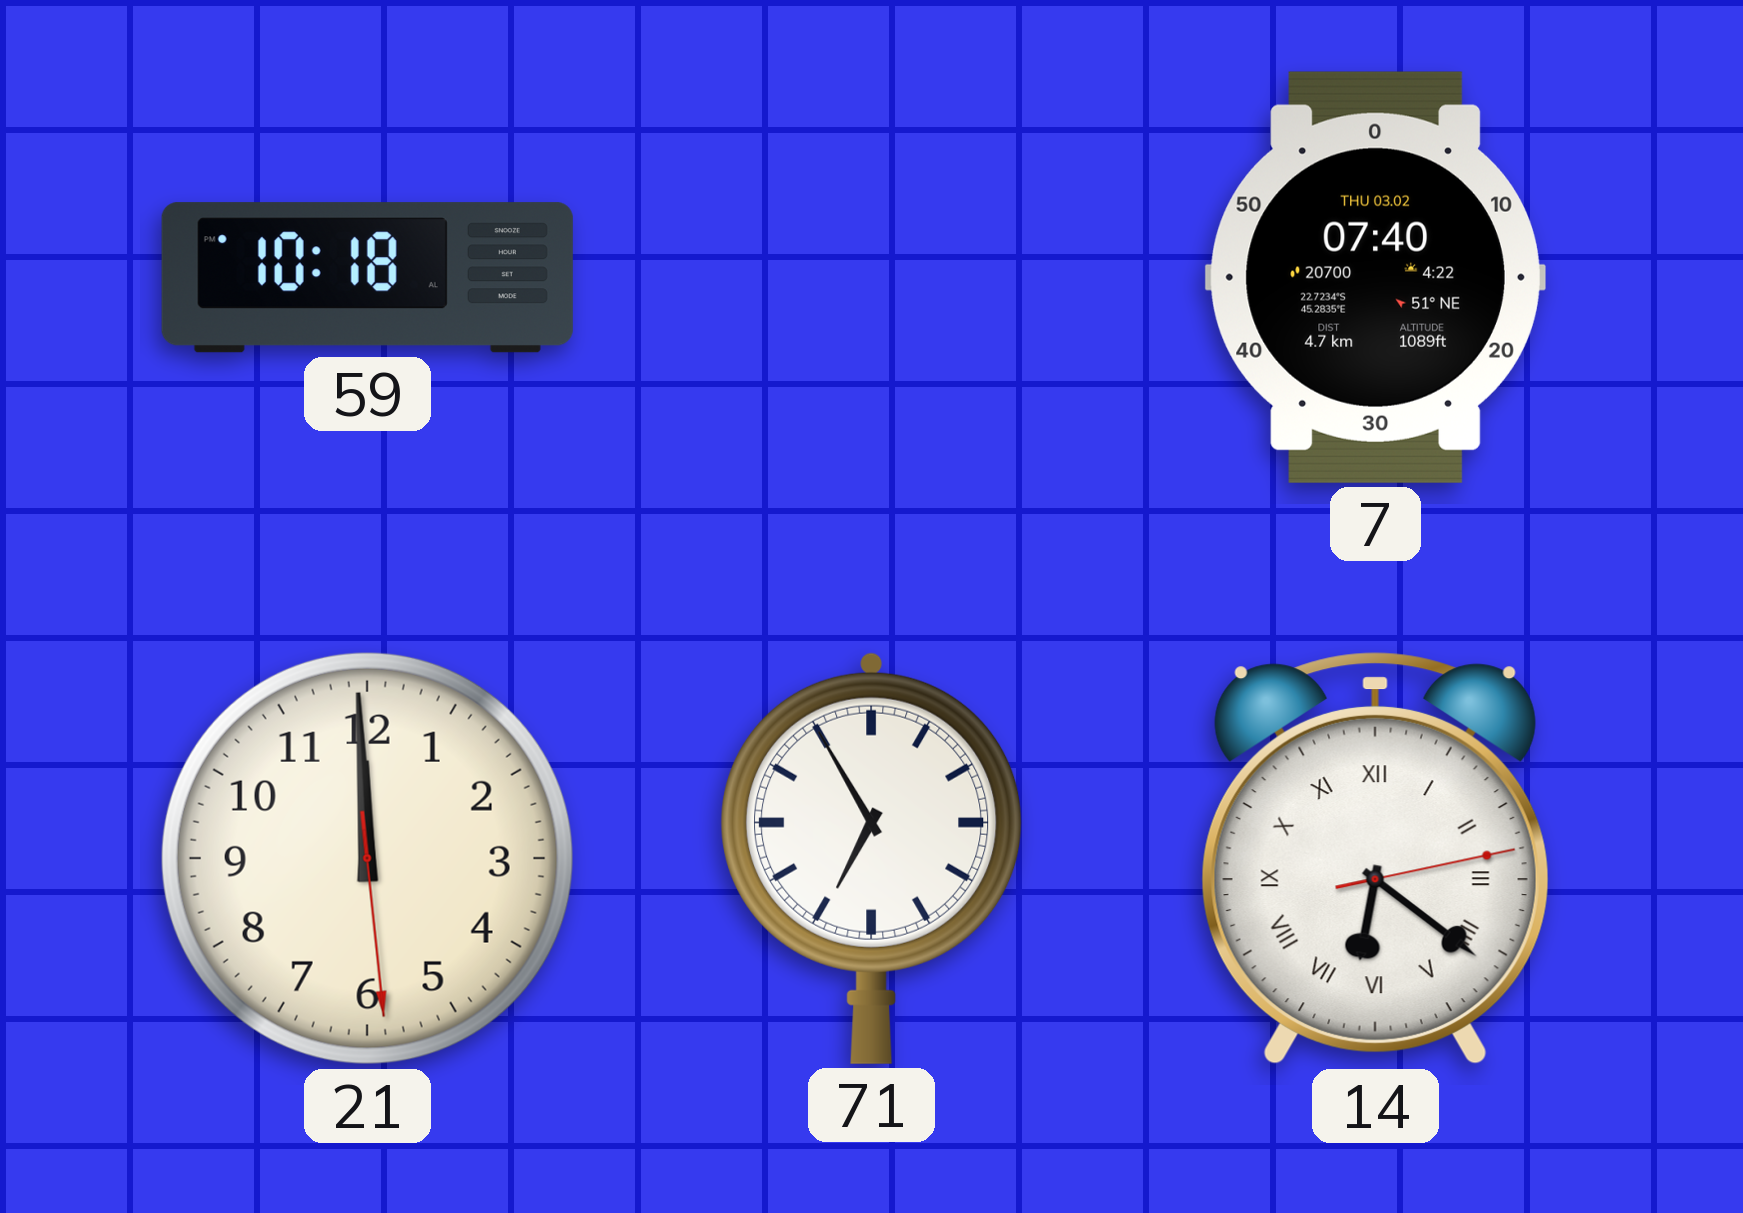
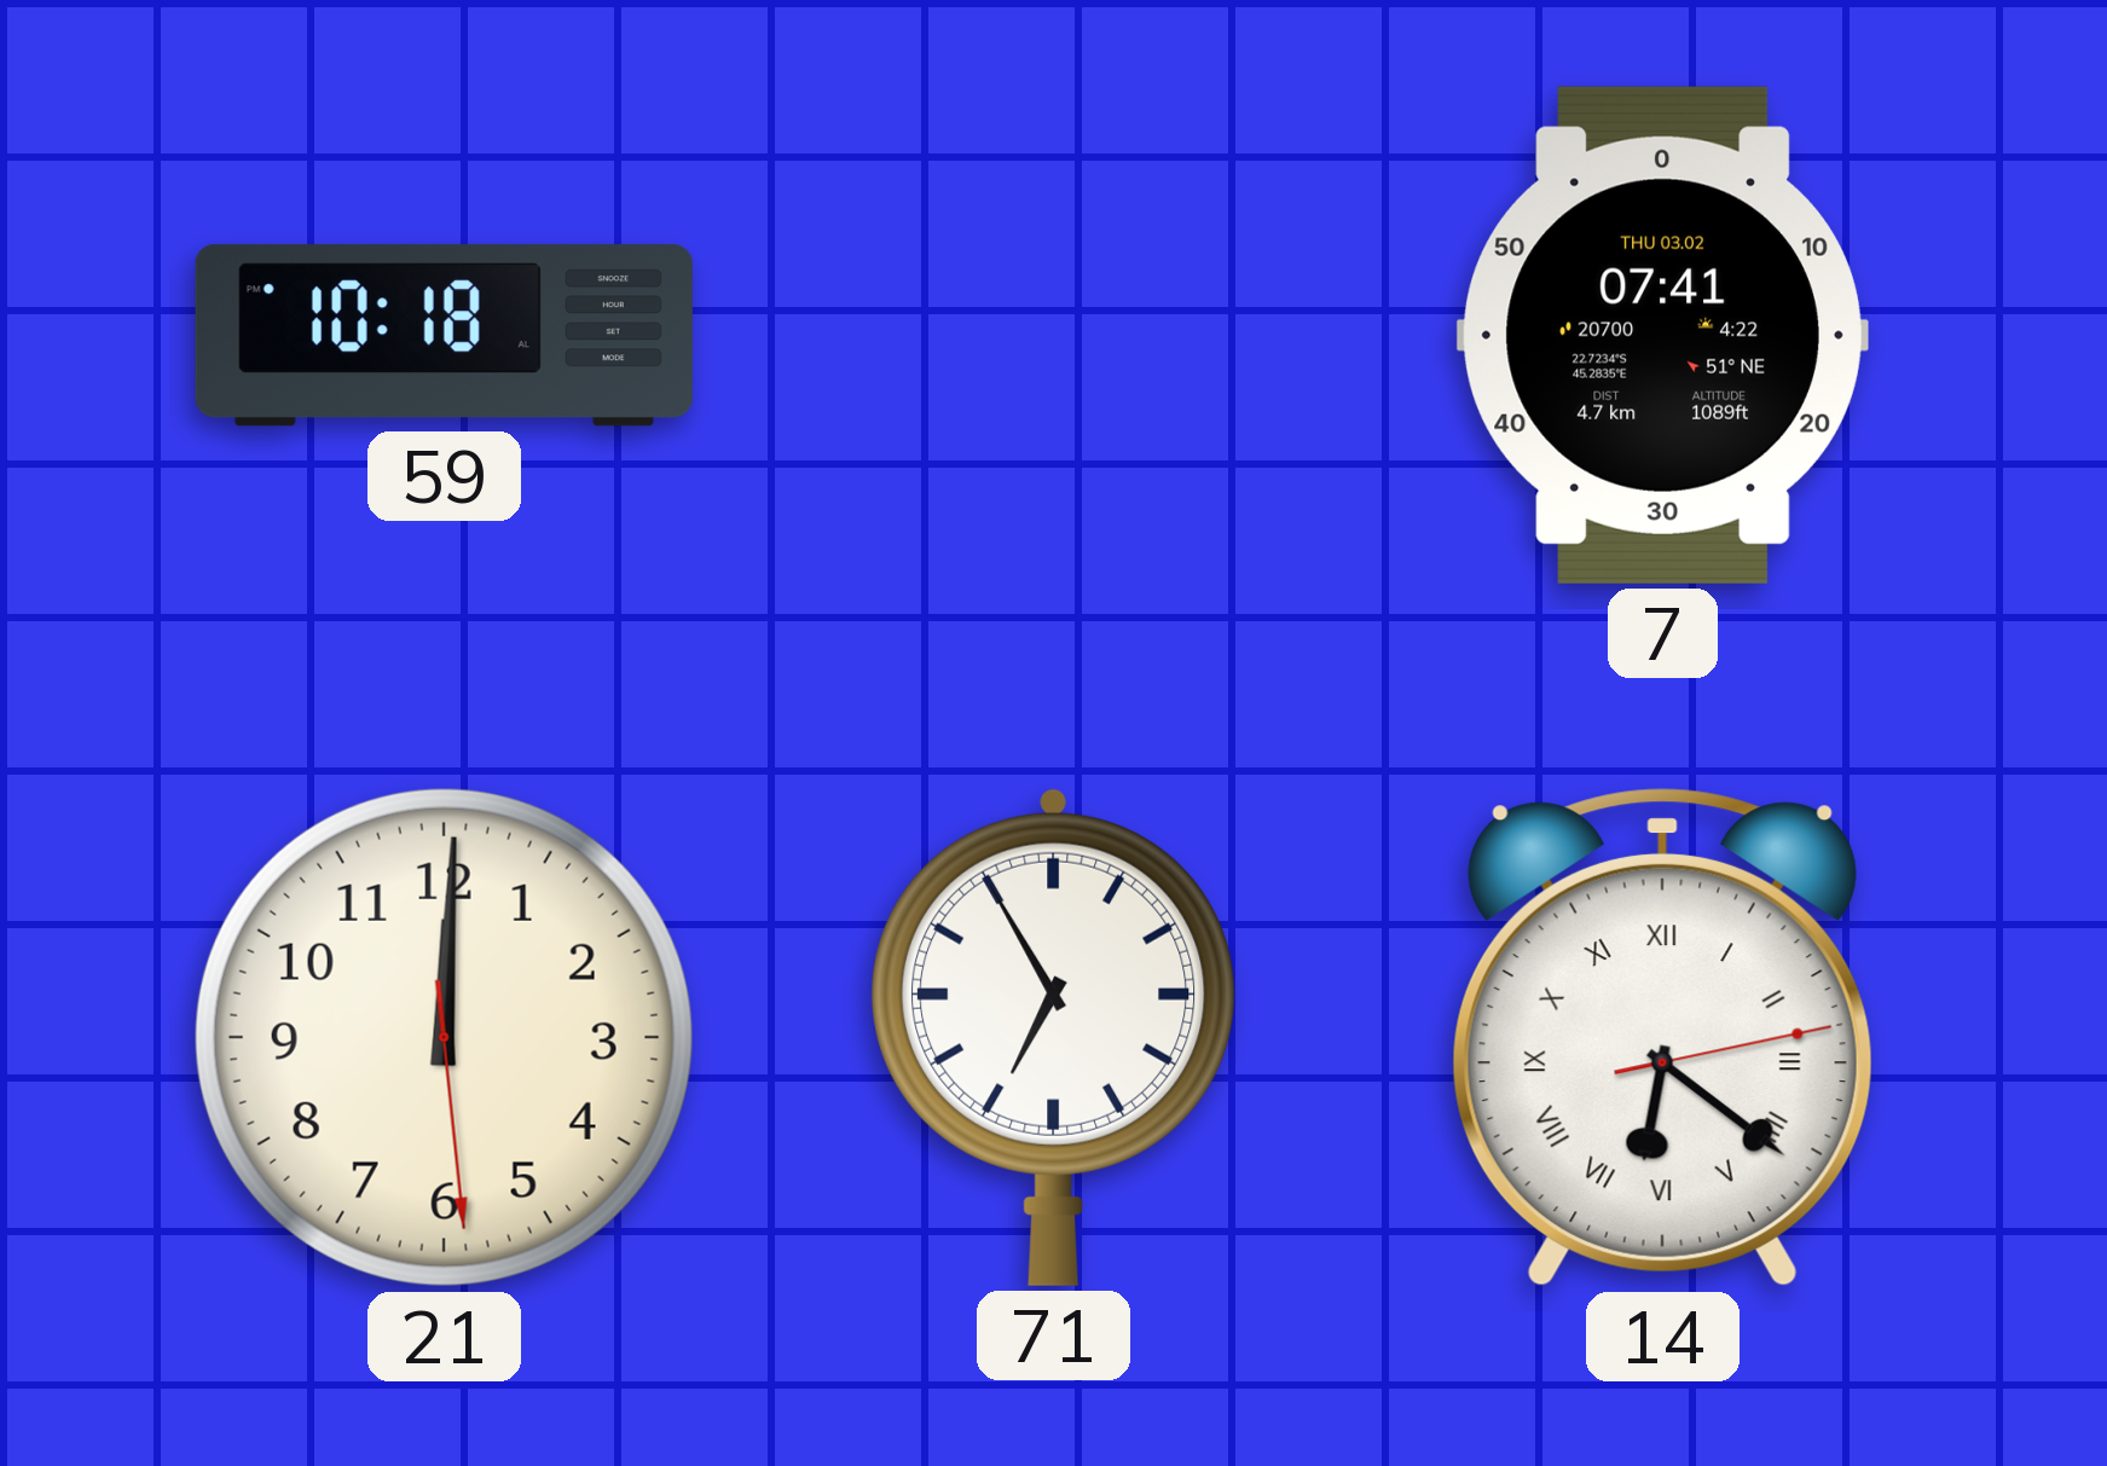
7: 07:40 -> 07:41
21: 11:59 -> 12:00
